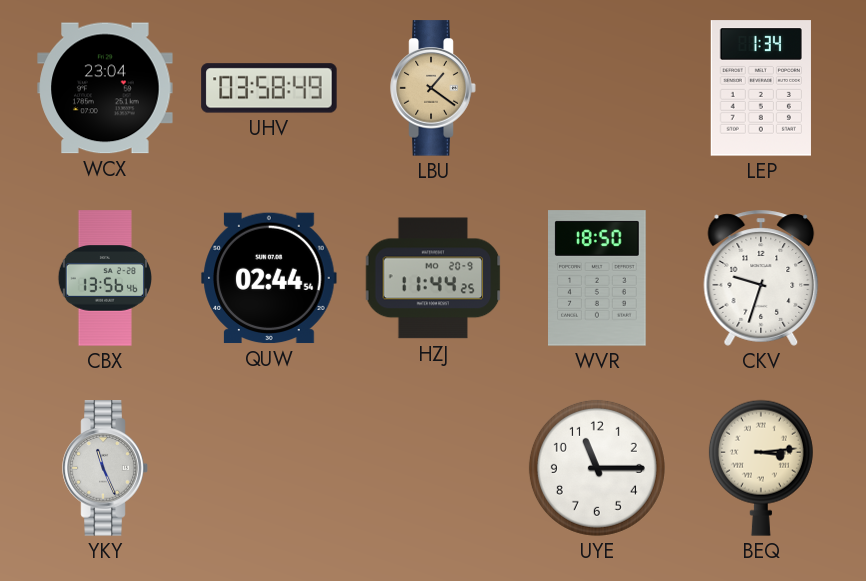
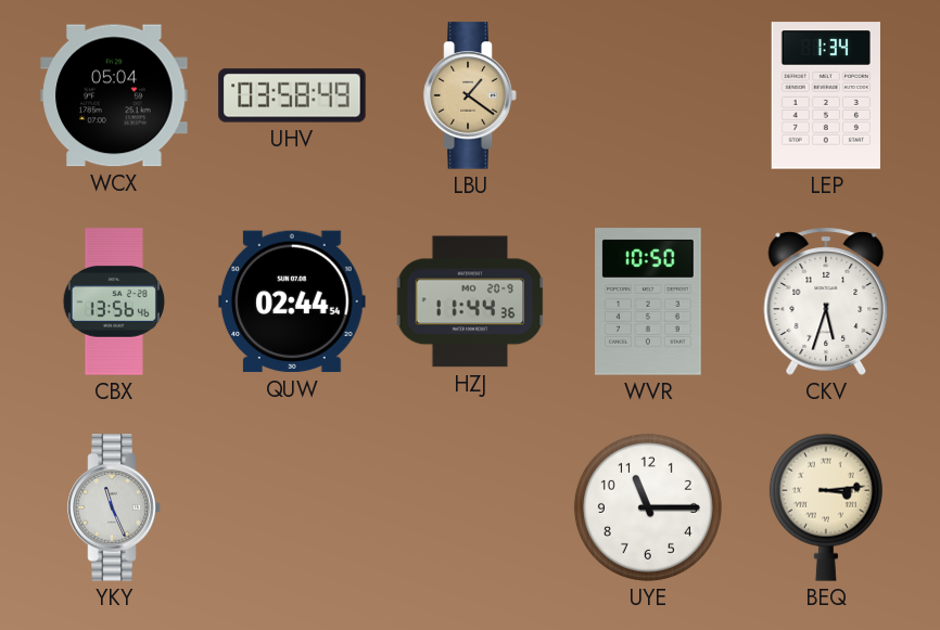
WCX: 23:04 -> 05:04
HZJ: 11:44:25 -> 11:44:36
WVR: 18:50 -> 10:50
CKV: 9:33 -> 5:33
